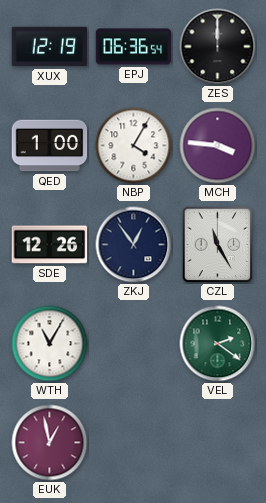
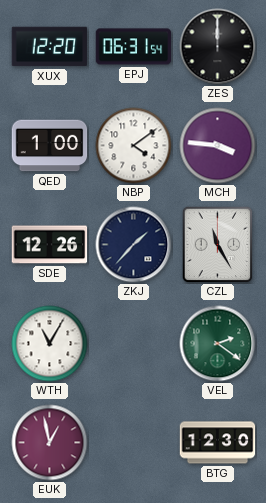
XUX: 12:19 -> 12:20
EPJ: 06:36 -> 06:31
NBP: 4:05 -> 4:09
ZKJ: 12:54 -> 1:37
BTG: none -> 12:30
